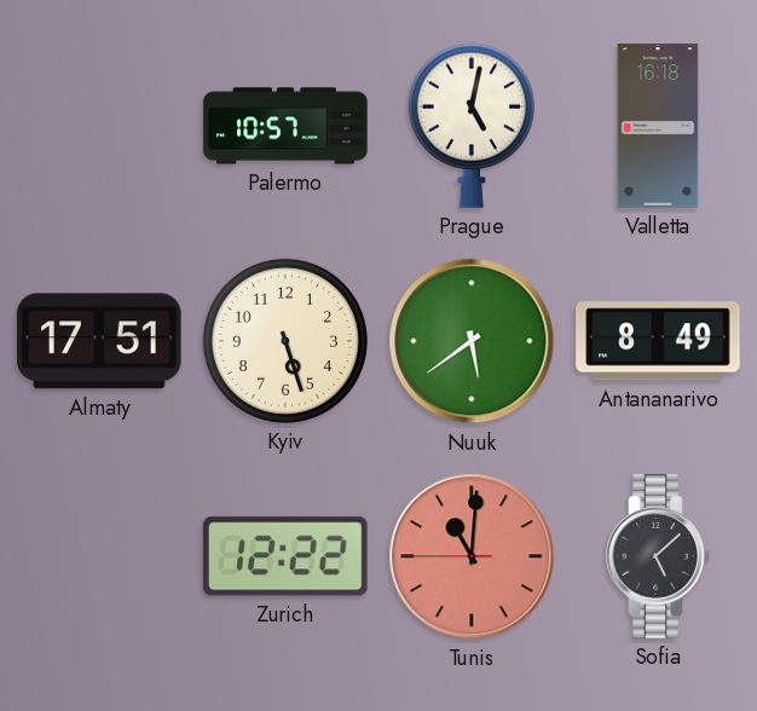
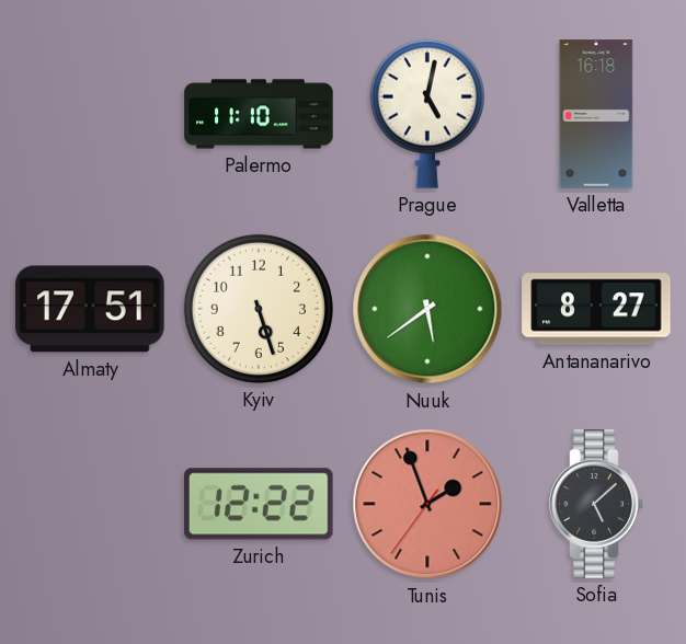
Palermo: 10:57 -> 11:10
Antananarivo: 8:49 -> 8:27
Tunis: 11:00 -> 1:56
